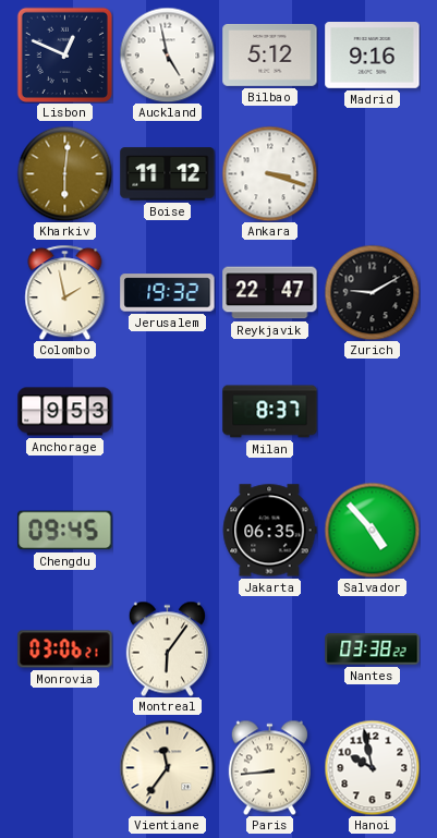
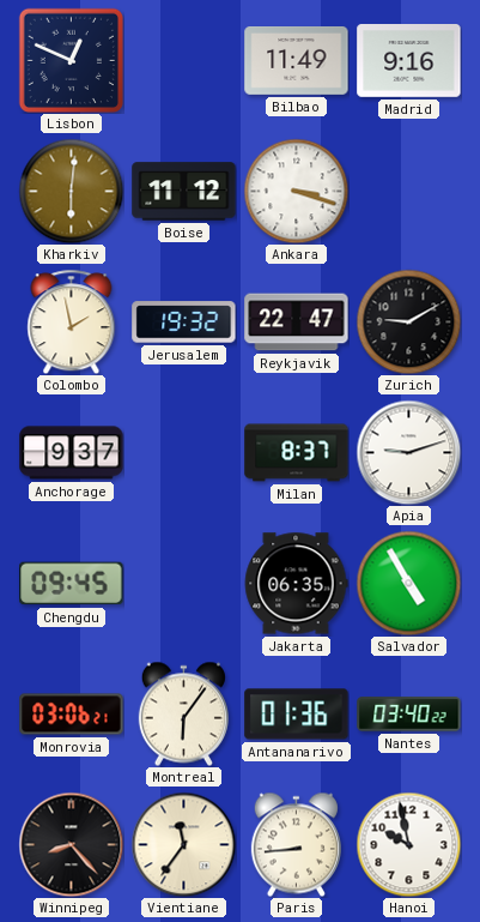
Auckland: 4:58 -> none
Bilbao: 5:12 -> 11:49
Anchorage: 9:53 -> 9:37
Apia: none -> 9:12
Salvador: 4:53 -> 4:55
Antananarivo: none -> 01:36
Nantes: 03:38 -> 03:40
Winnipeg: none -> 8:23
